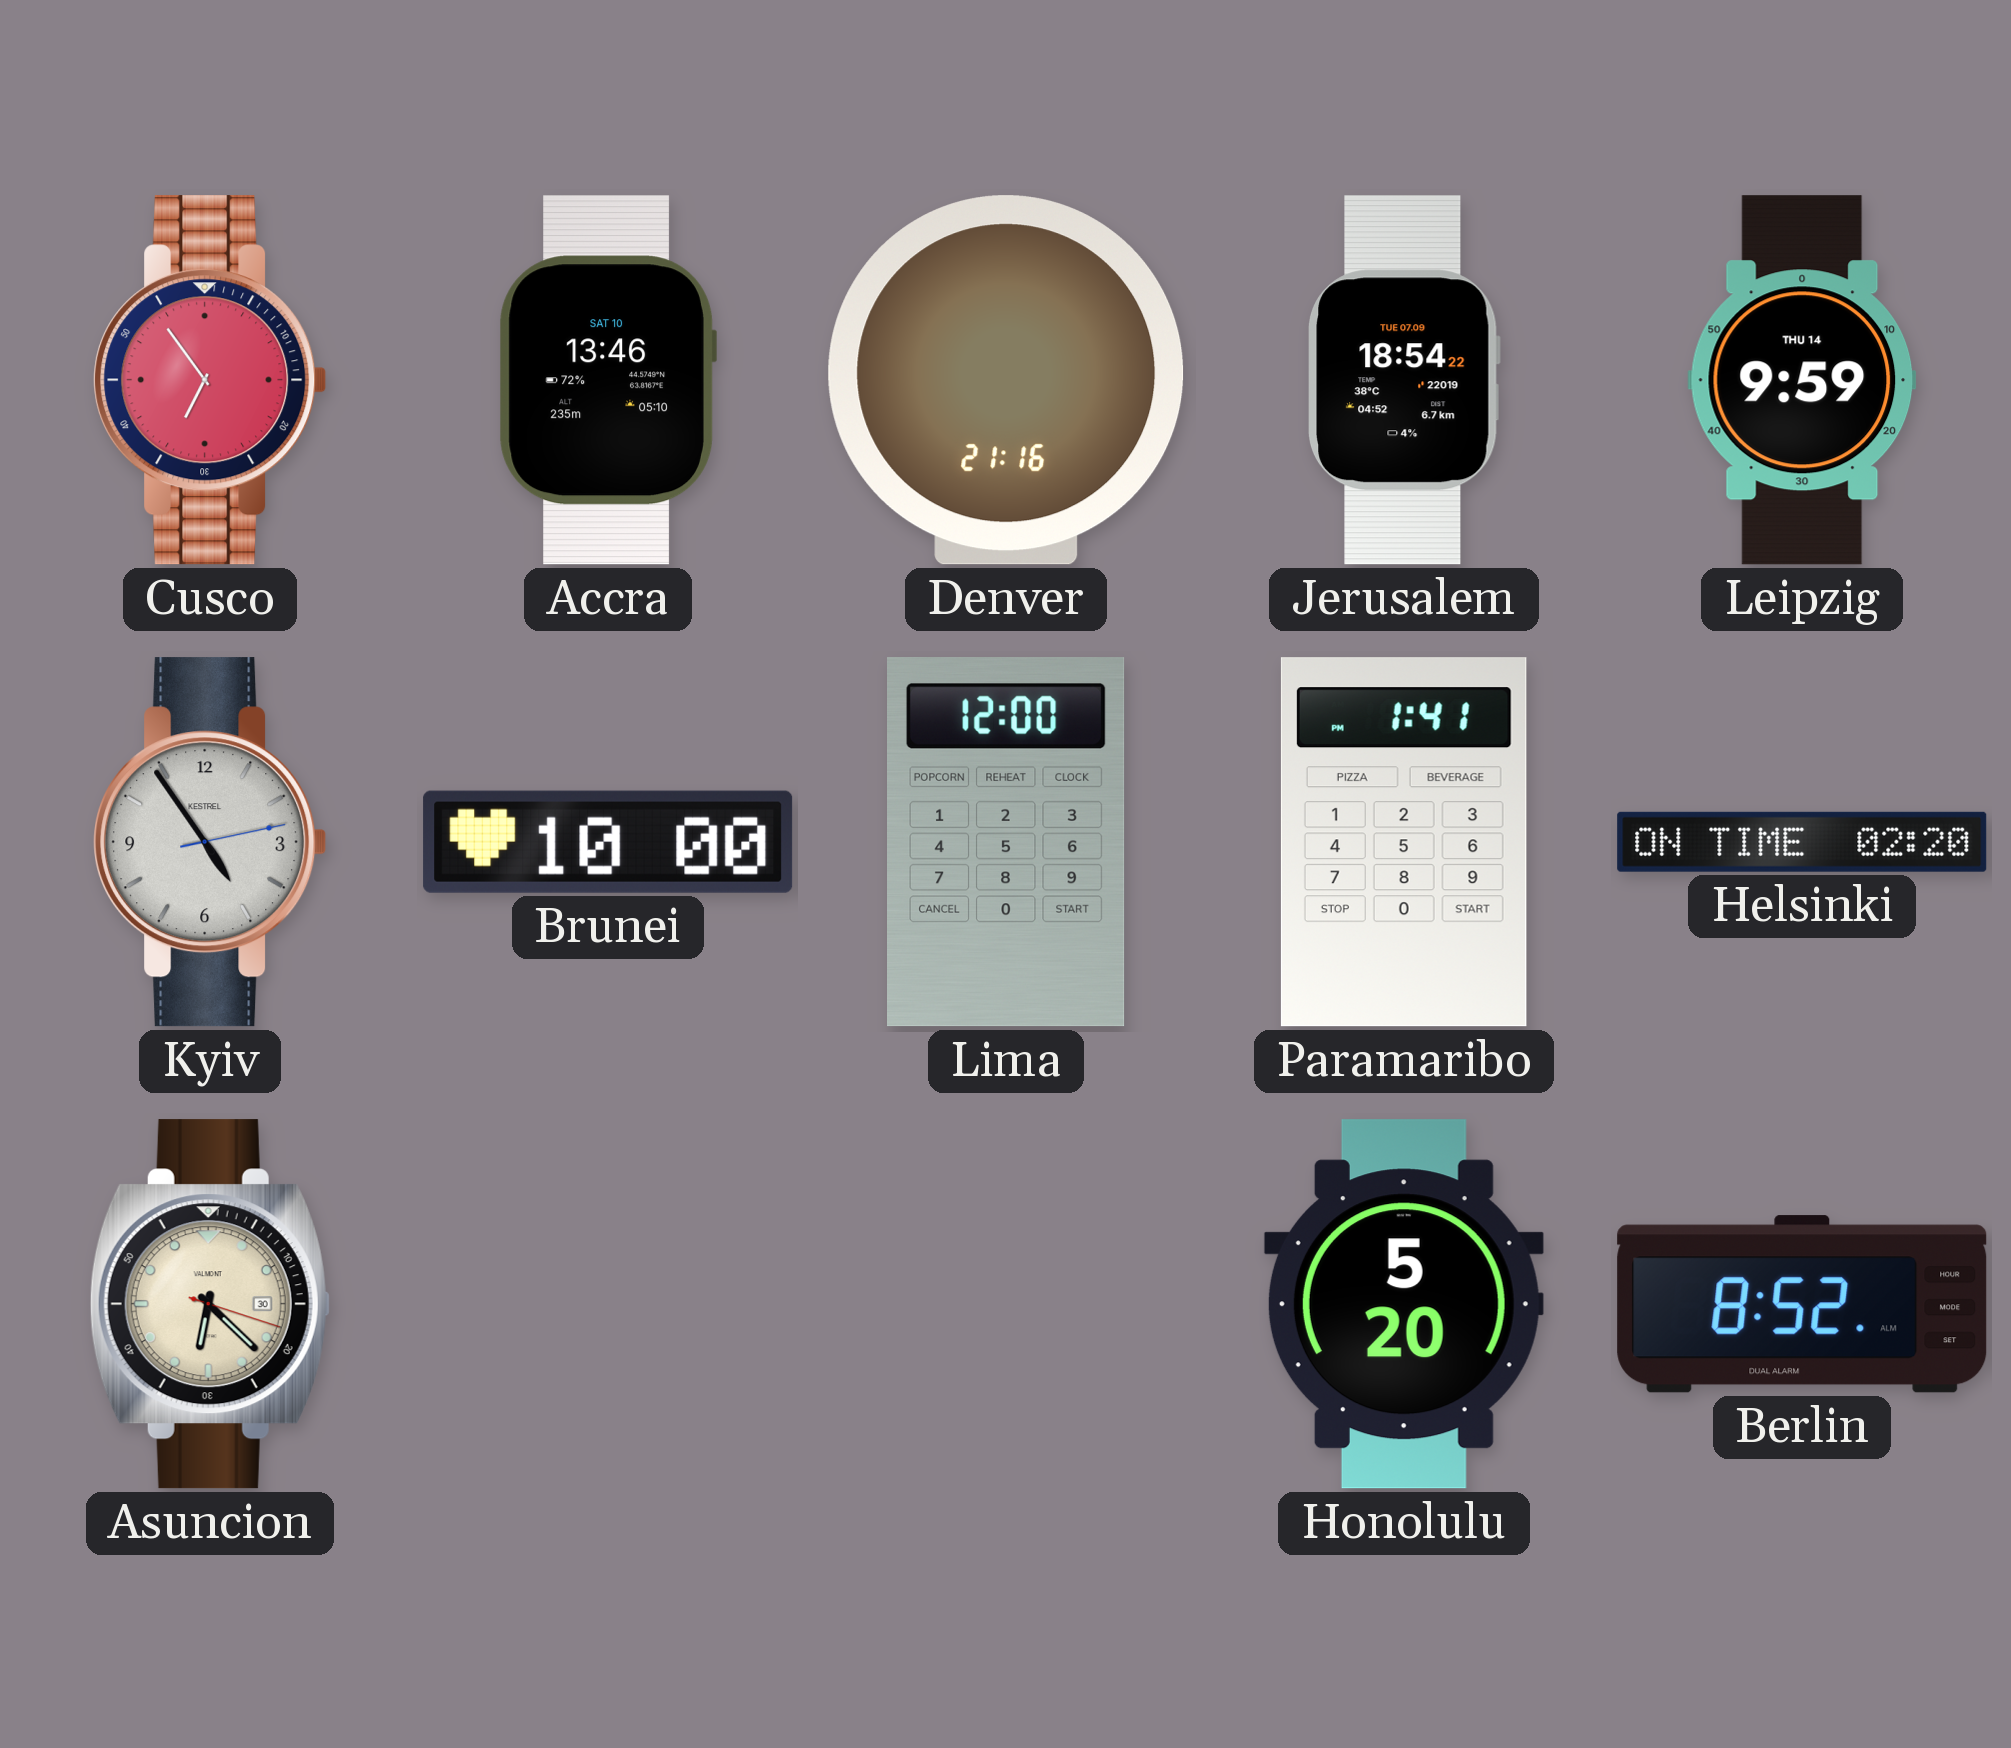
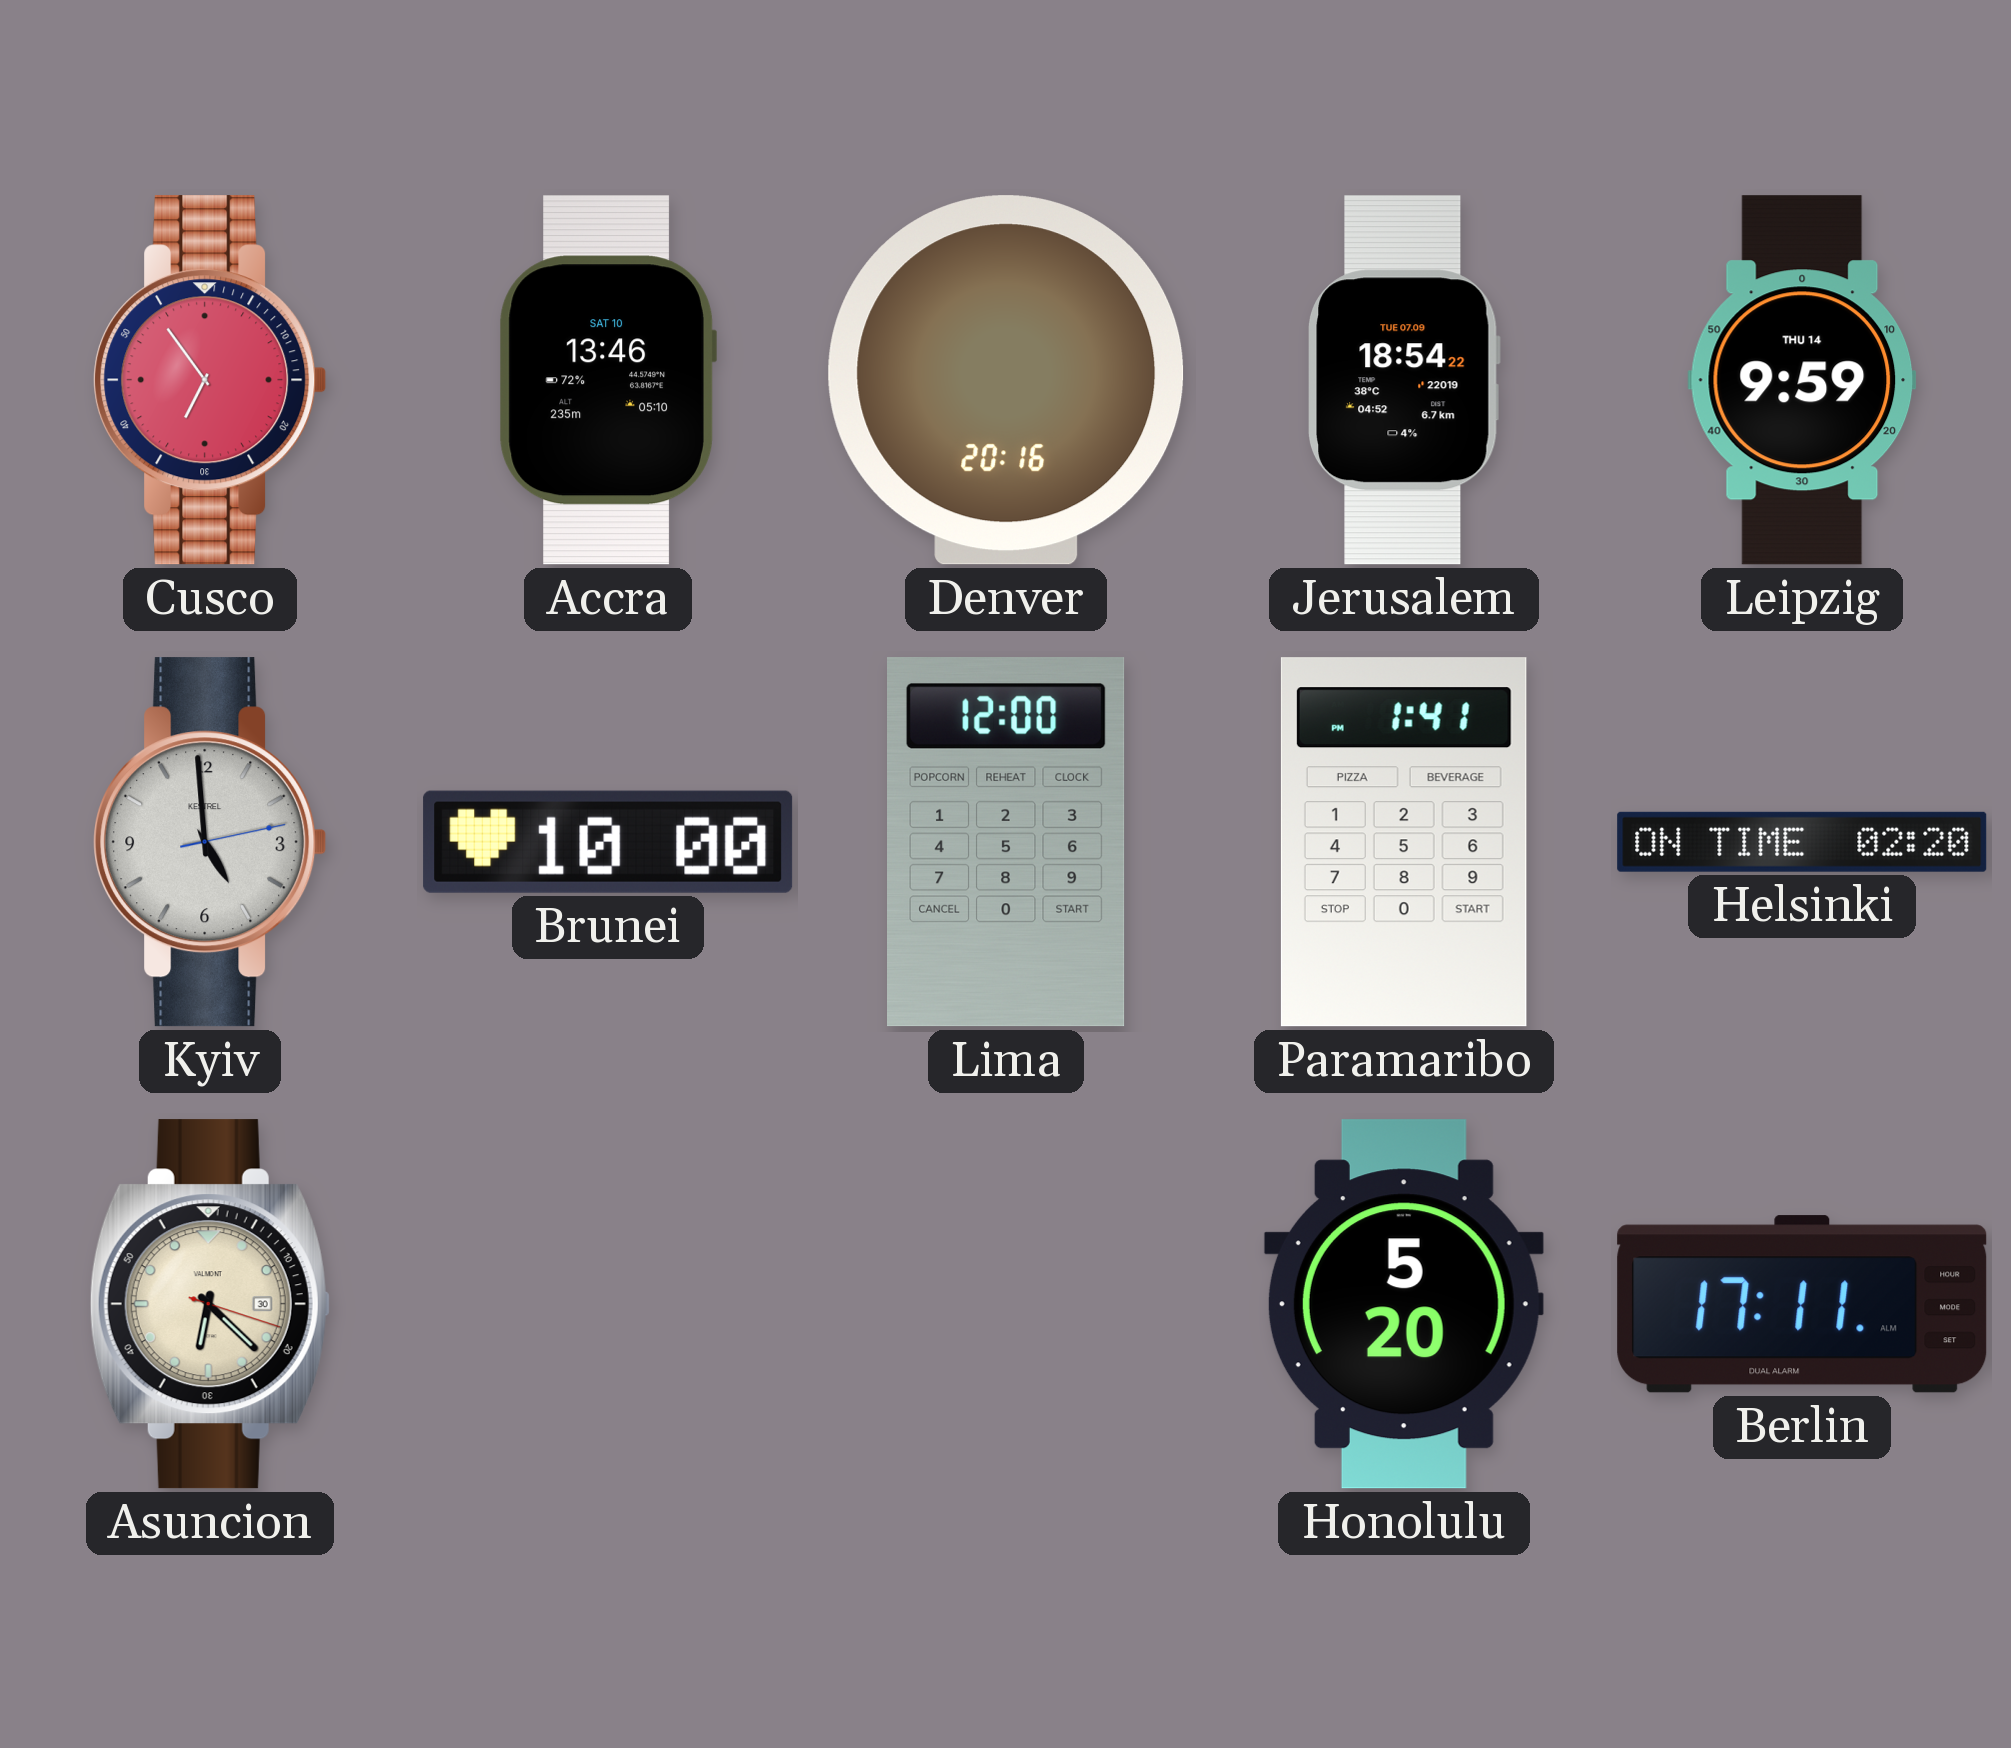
Denver: 21:16 -> 20:16
Kyiv: 4:54 -> 4:59
Berlin: 8:52 -> 17:11
